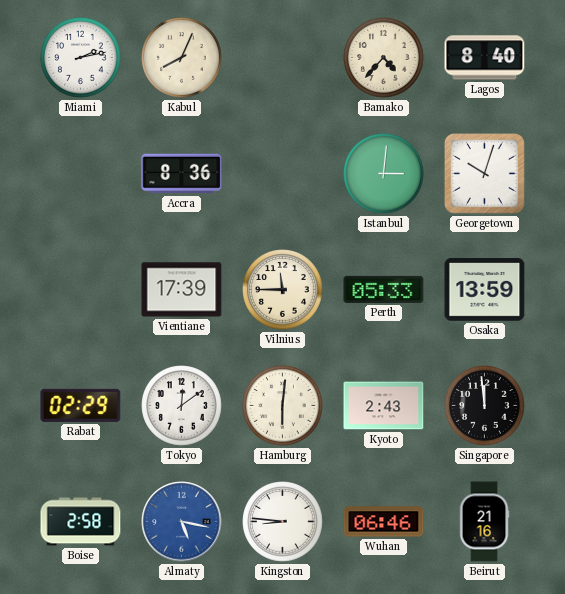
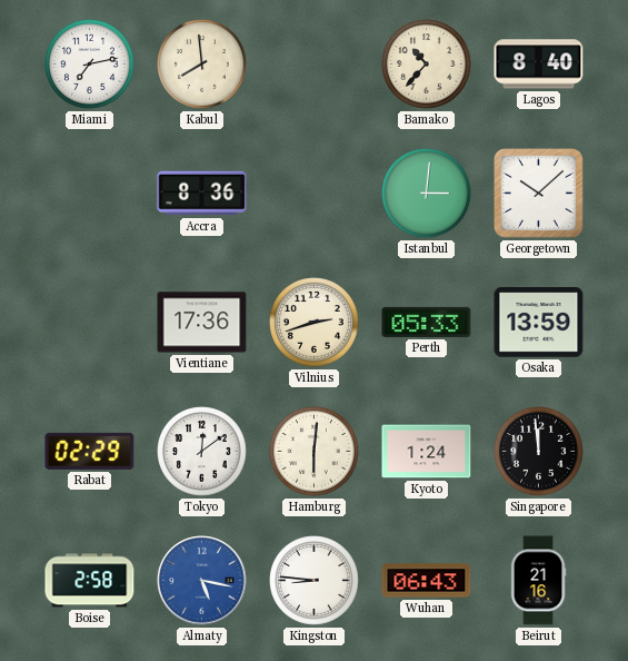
Miami: 2:13 -> 7:13
Kabul: 8:04 -> 7:59
Bamako: 4:37 -> 10:37
Georgetown: 10:03 -> 10:08
Vientiane: 17:39 -> 17:36
Vilnius: 11:45 -> 2:42
Kyoto: 2:43 -> 1:24
Wuhan: 06:46 -> 06:43
